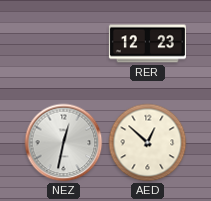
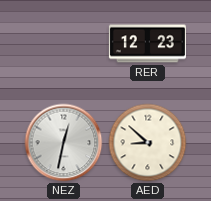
AED: 12:52 -> 8:52
